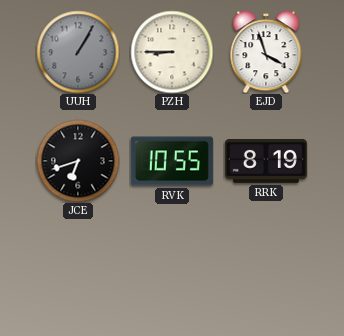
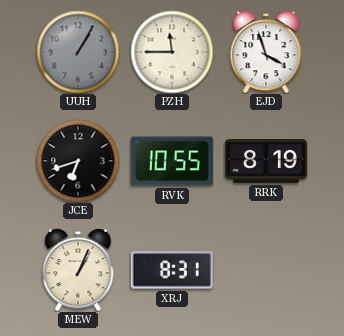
PZH: 8:45 -> 11:45
MEW: none -> 1:04
XRJ: none -> 8:31
